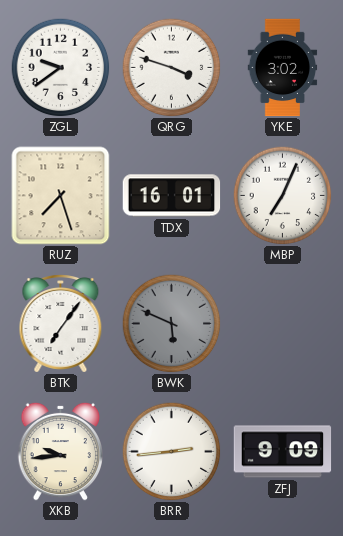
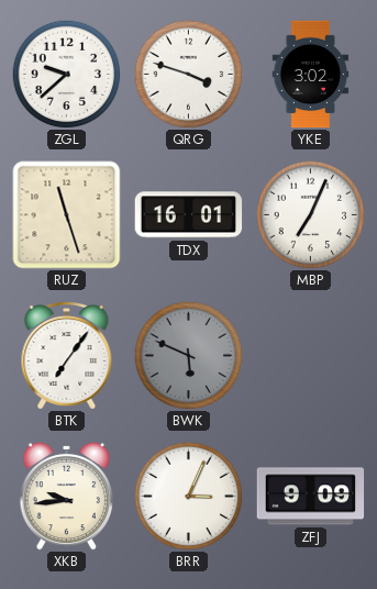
ZGL: 9:39 -> 9:38
RUZ: 7:27 -> 11:27
BRR: 2:44 -> 3:04
